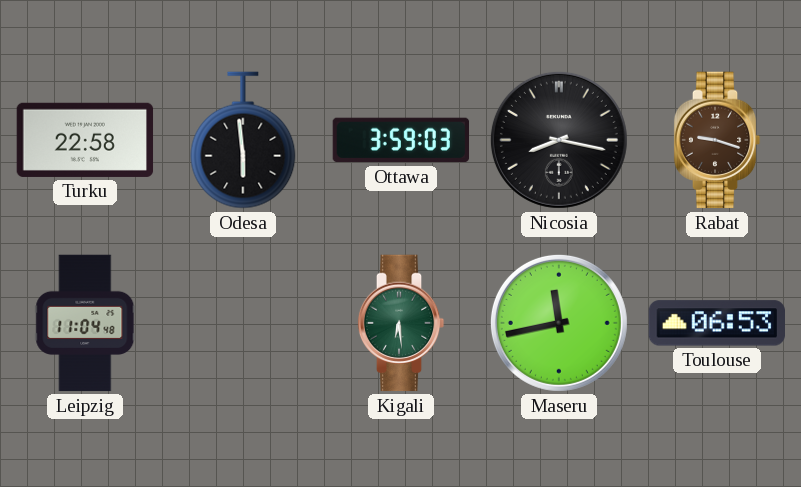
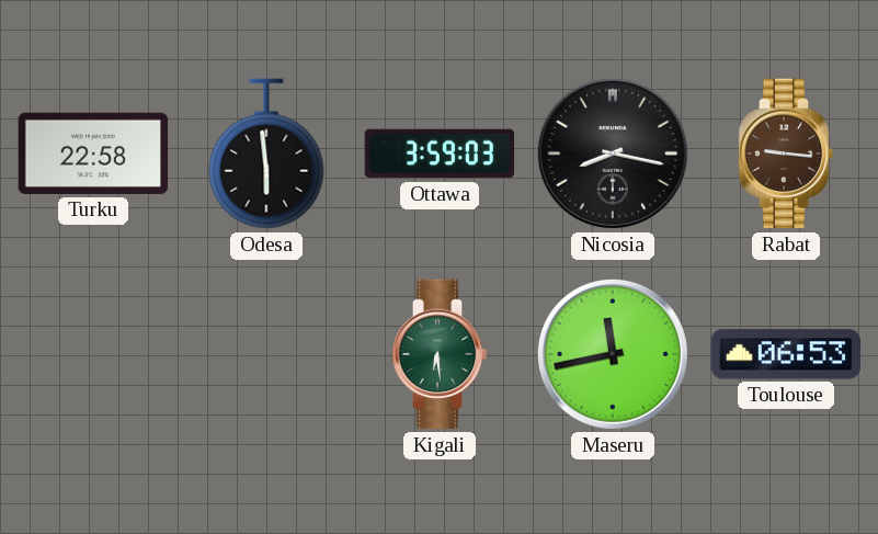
Rabat: 9:18 -> 9:16
Leipzig: 11:04 -> none
